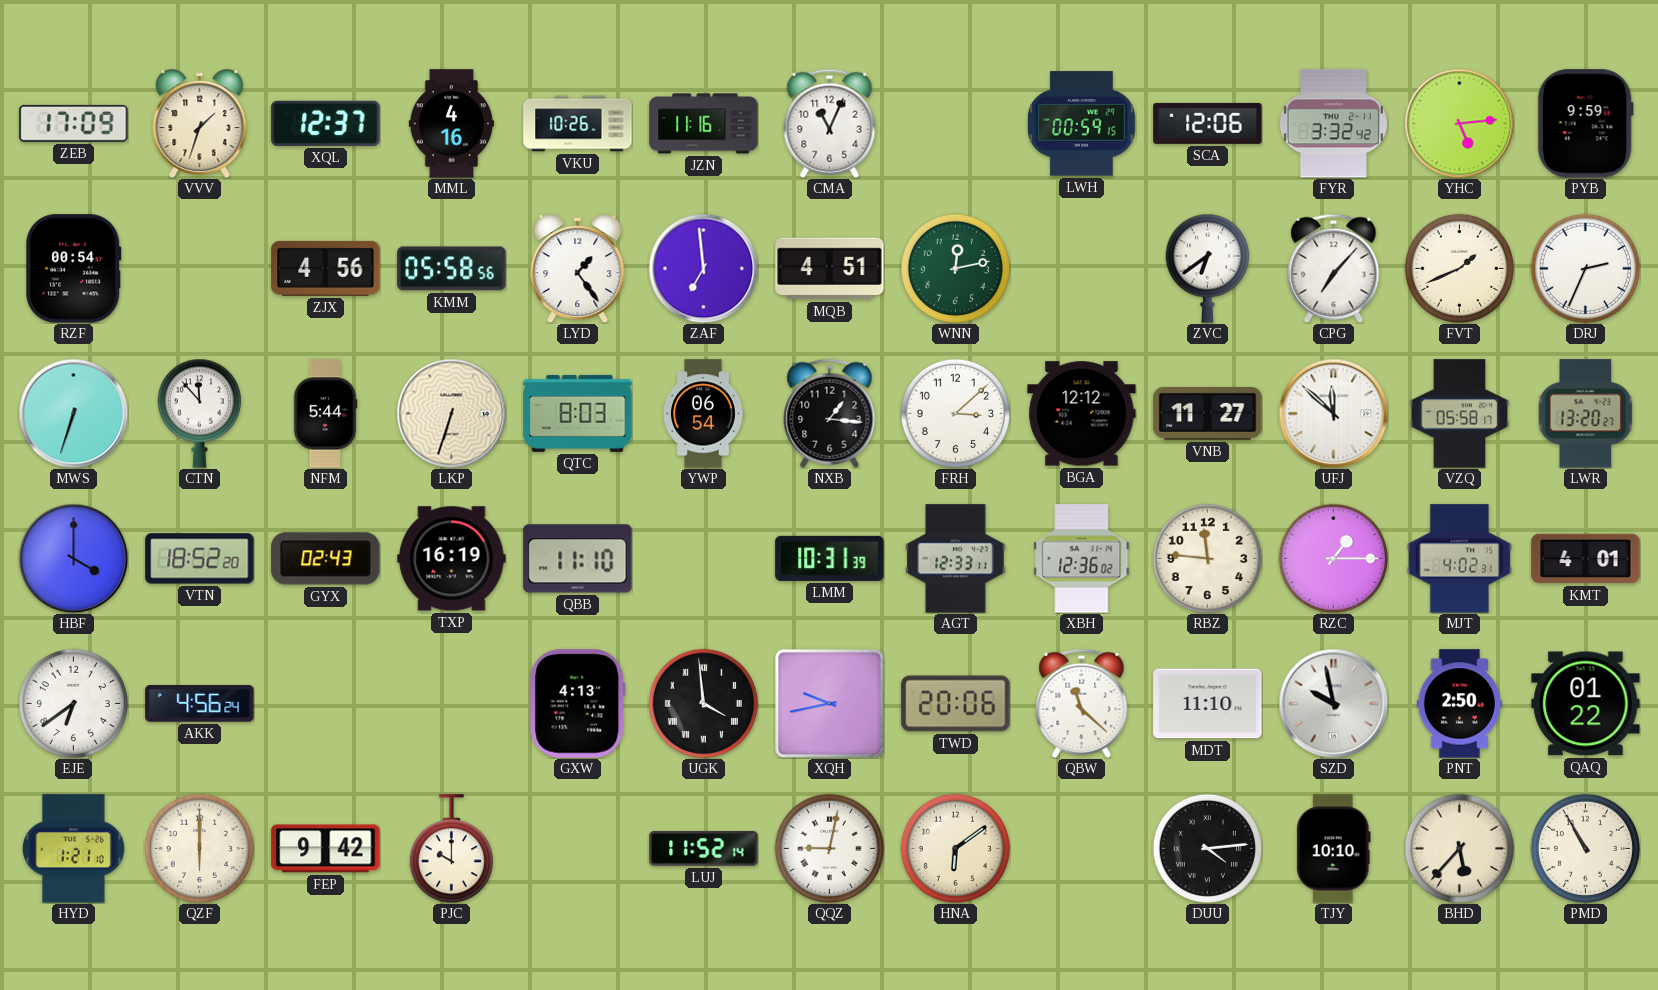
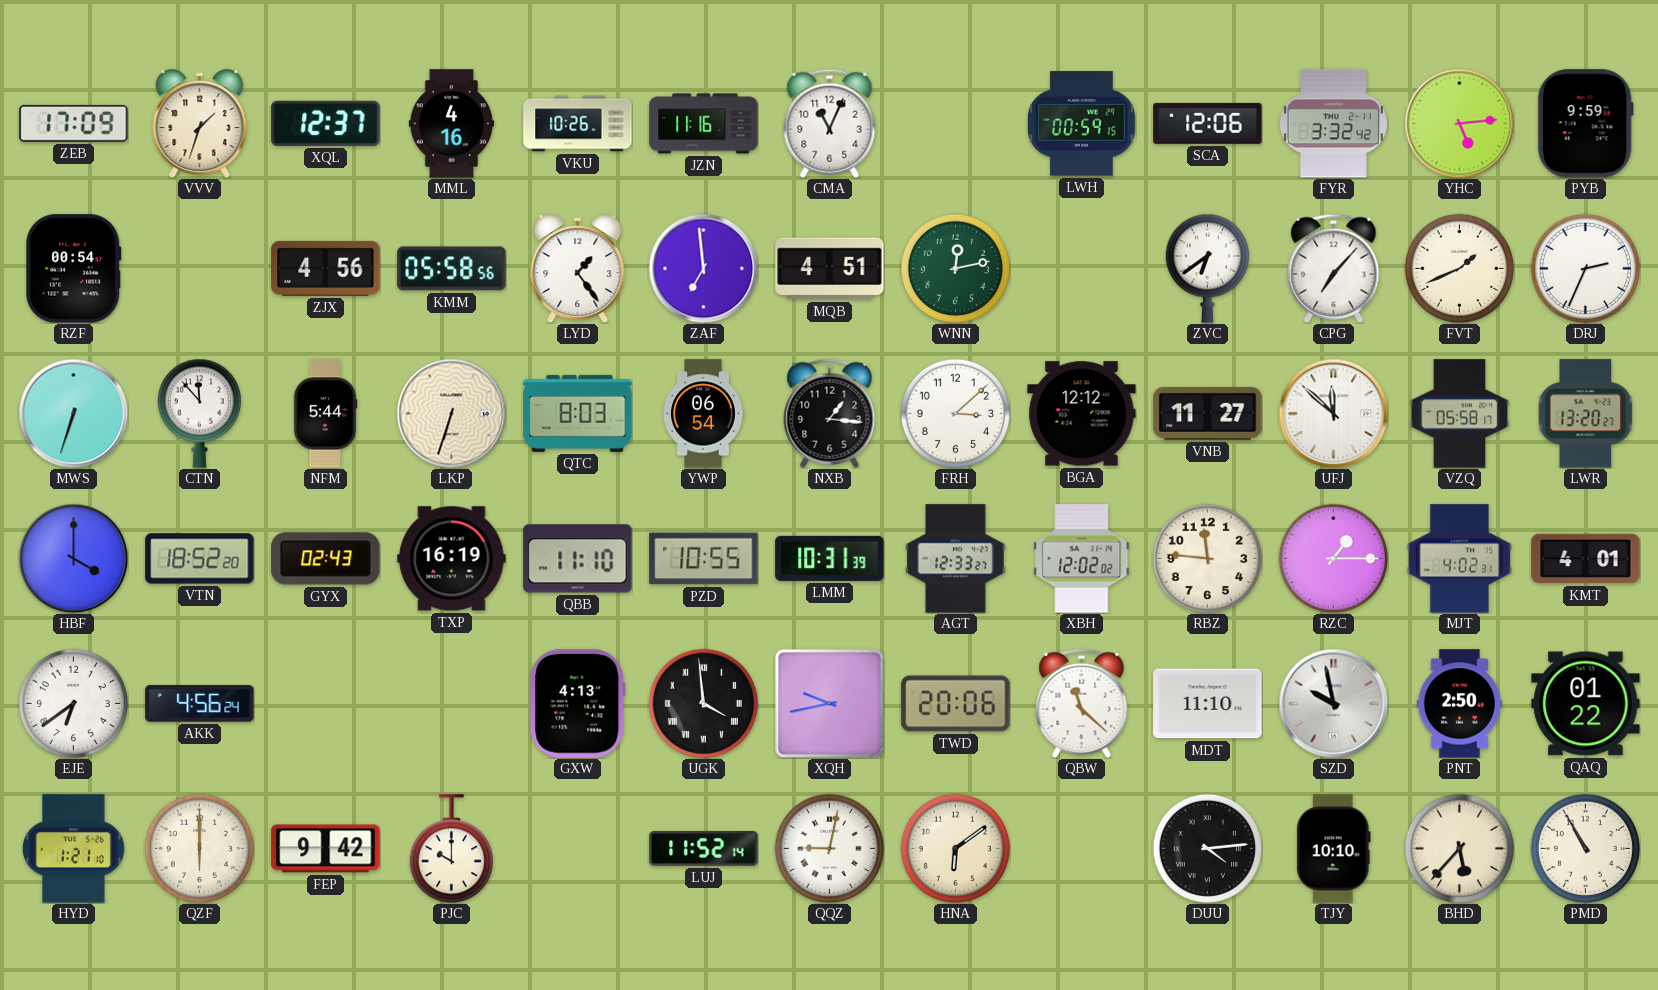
PZD: none -> 10:55
AGT: 12:33:11 -> 12:33:27
XBH: 12:36 -> 12:02
